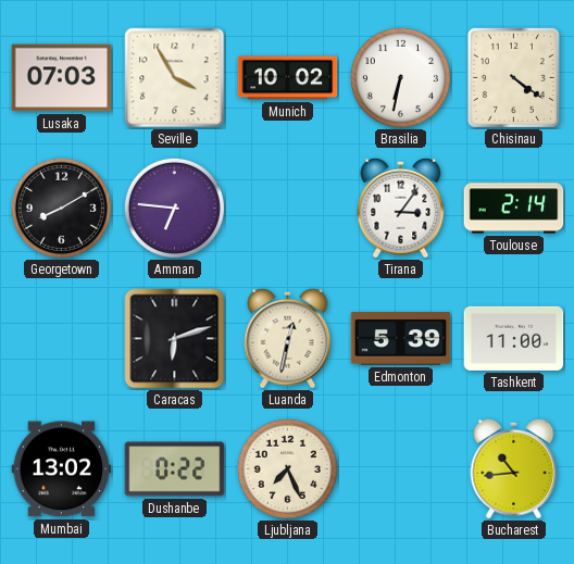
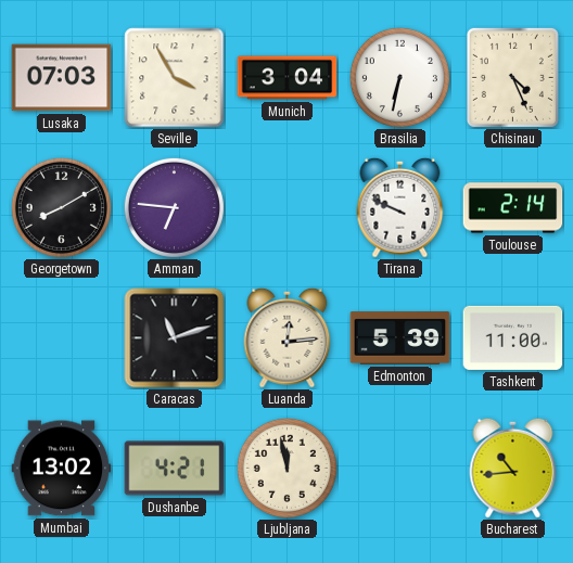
Munich: 10:02 -> 3:04
Chisinau: 4:21 -> 4:26
Tirana: 3:06 -> 9:49
Caracas: 6:12 -> 11:12
Luanda: 12:32 -> 12:14
Dushanbe: 0:22 -> 4:21
Ljubljana: 7:26 -> 11:58
